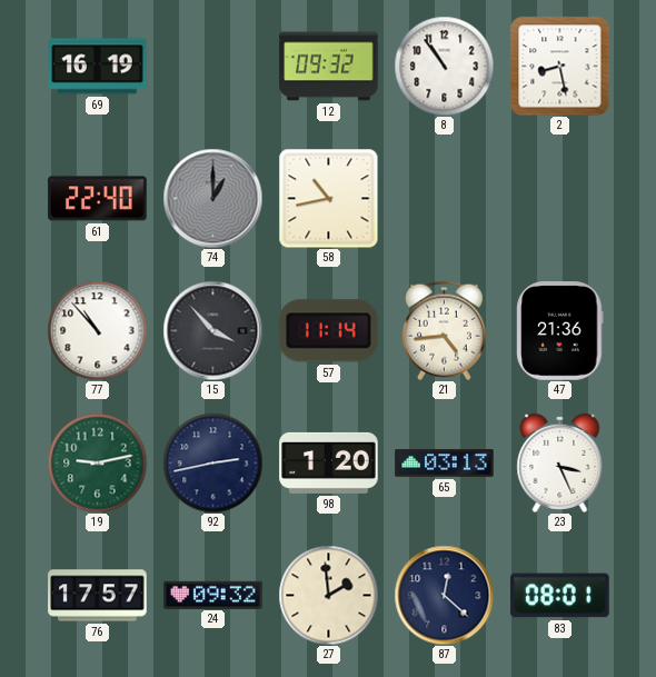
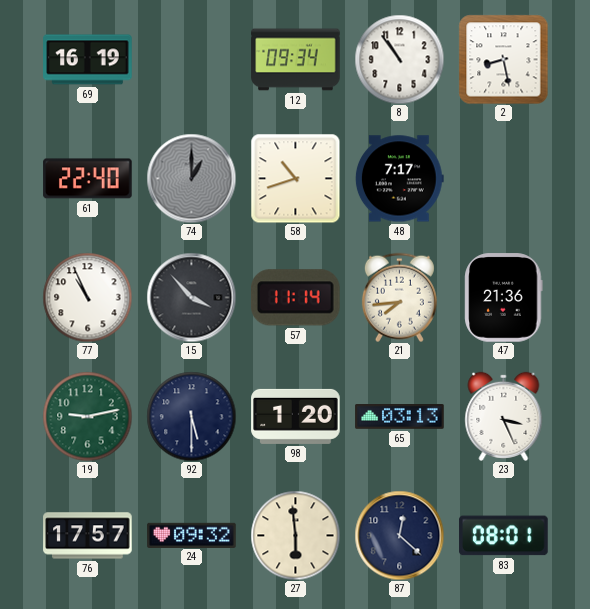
12: 09:32 -> 09:34
58: 10:43 -> 10:42
48: none -> 7:17
77: 10:53 -> 10:56
21: 4:44 -> 7:44
92: 2:43 -> 5:30
27: 1:59 -> 5:59
